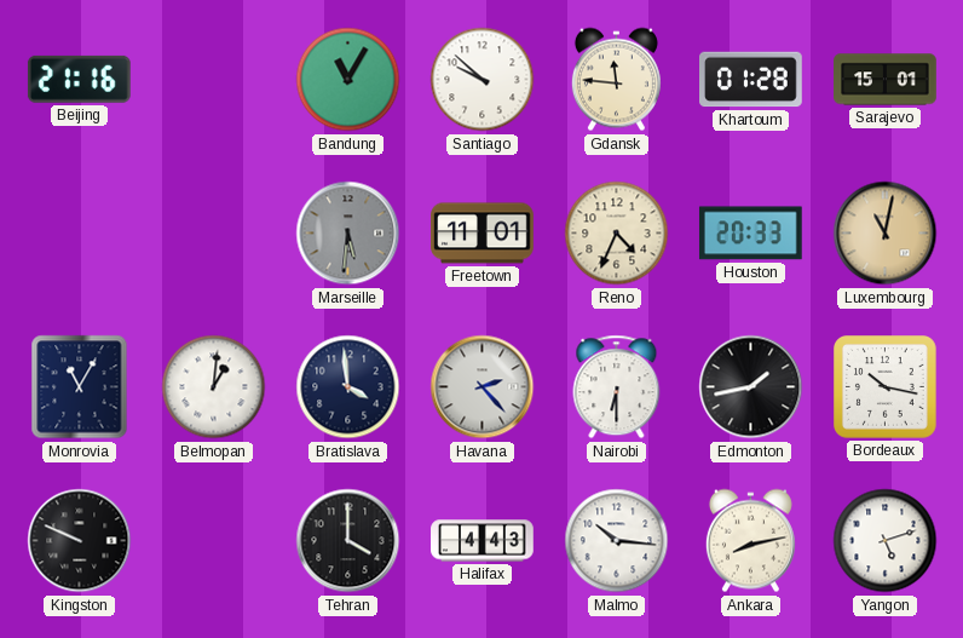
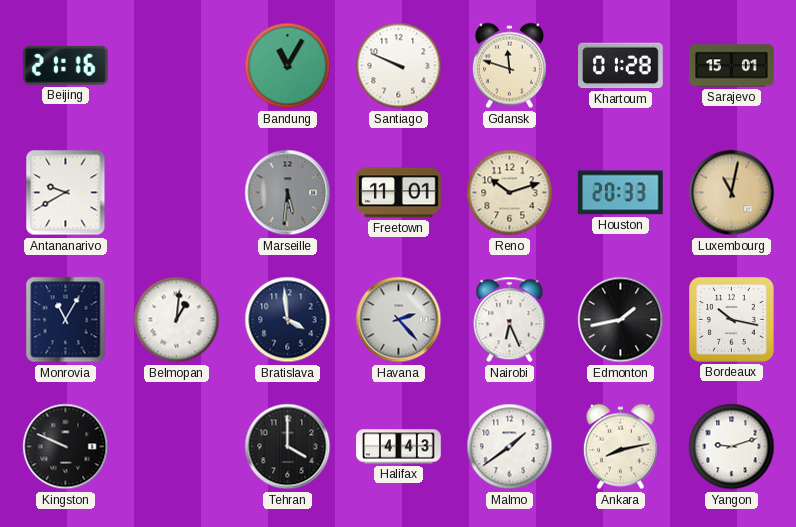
Santiago: 9:52 -> 9:49
Gdansk: 11:46 -> 11:48
Antananarivo: none -> 9:40
Reno: 4:34 -> 10:12
Nairobi: 6:30 -> 6:26
Malmo: 10:16 -> 1:39
Yangon: 5:12 -> 9:12
